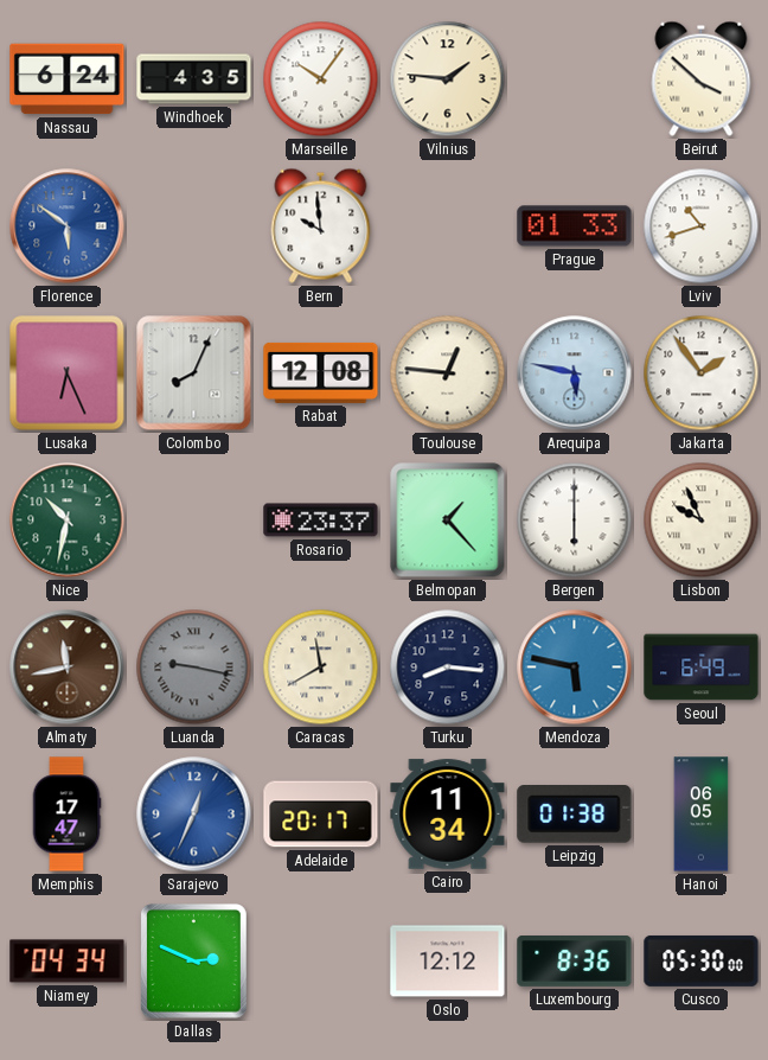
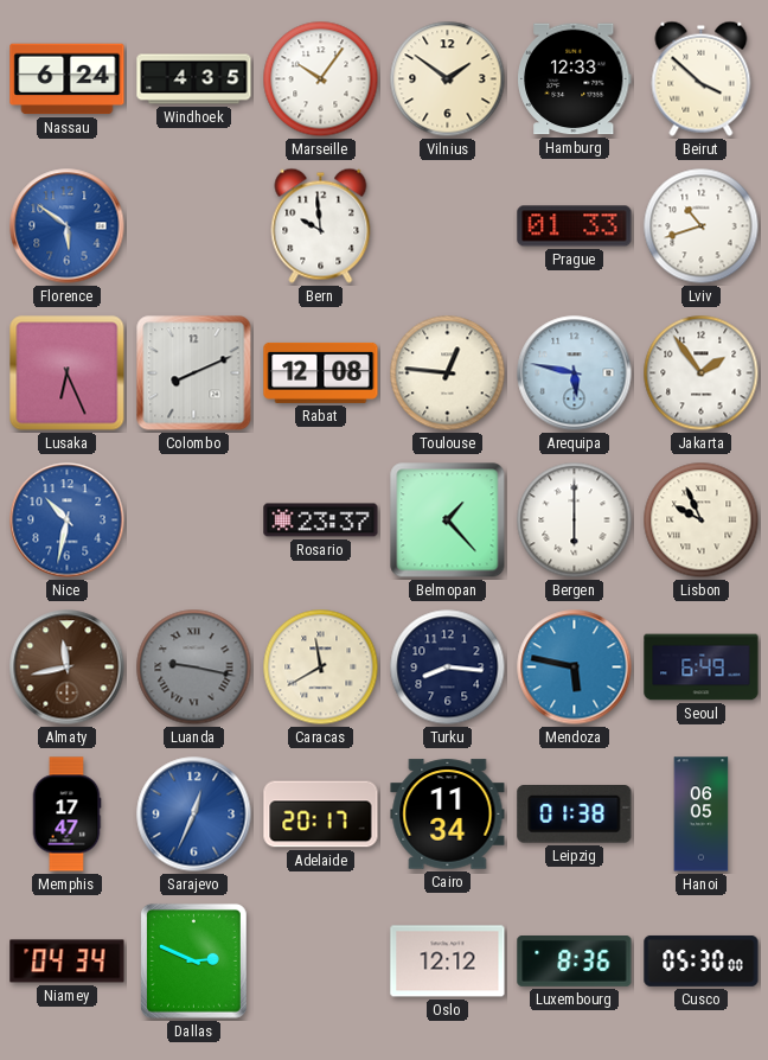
Vilnius: 1:46 -> 1:51
Hamburg: none -> 12:33
Colombo: 8:04 -> 8:11
Nice dial: green -> blue
